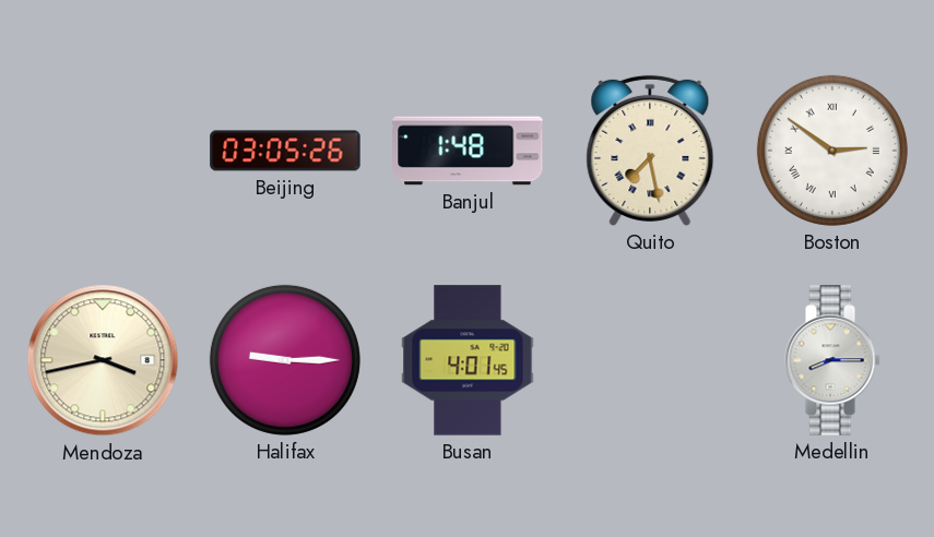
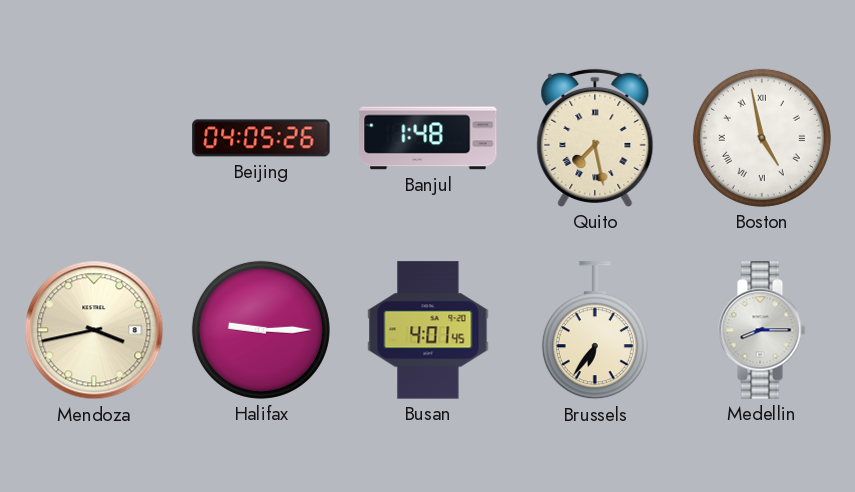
Beijing: 03:05 -> 04:05
Boston: 2:51 -> 4:58
Brussels: none -> 6:36
